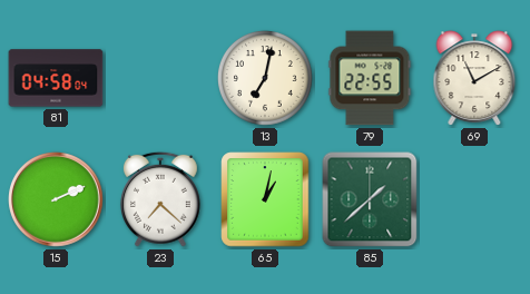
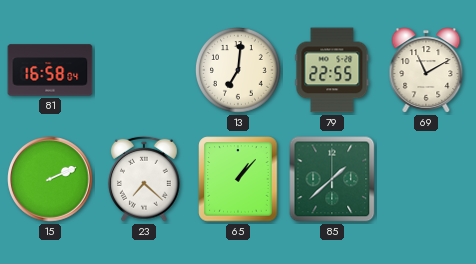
81: 04:58 -> 16:58
13: 7:02 -> 7:01
65: 1:02 -> 1:07
